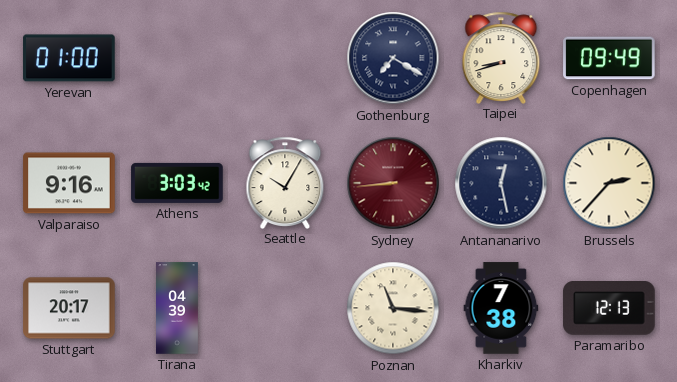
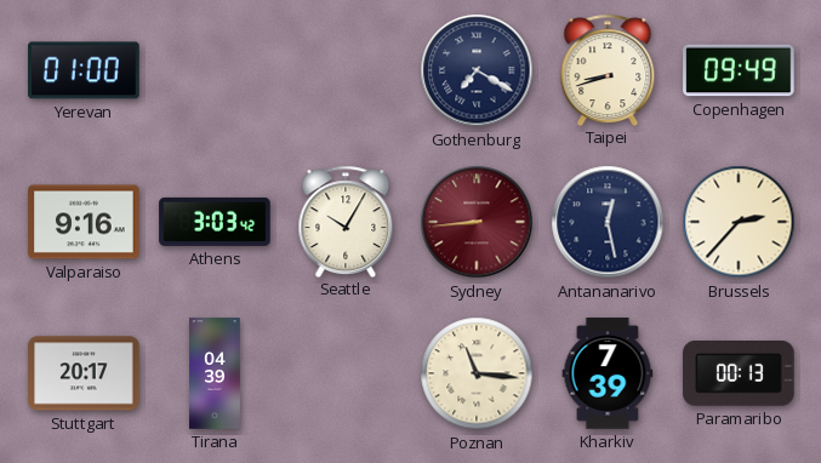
Kharkiv: 7:38 -> 7:39
Paramaribo: 12:13 -> 00:13
